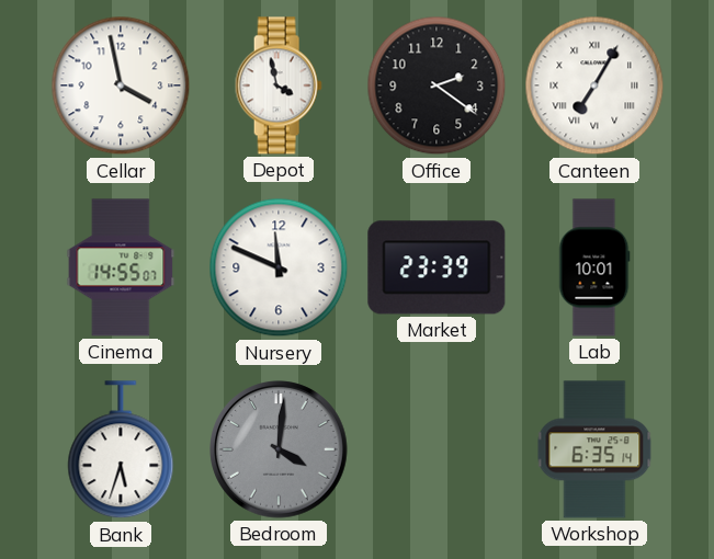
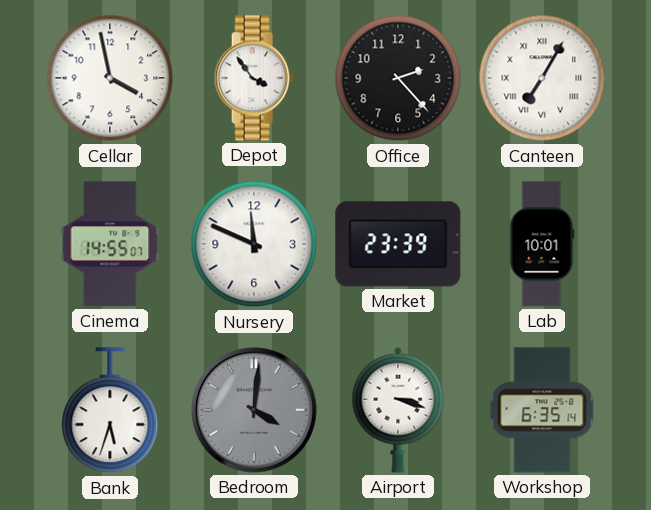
Depot: 3:58 -> 3:54
Office: 2:21 -> 2:23
Airport: none -> 3:18
